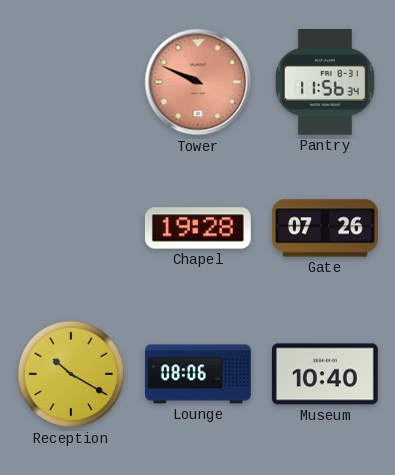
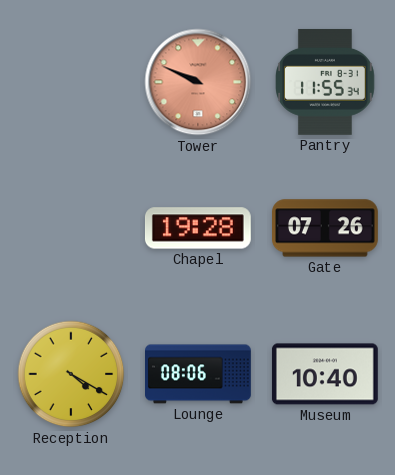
Pantry: 11:56 -> 11:55
Reception: 10:20 -> 4:20
